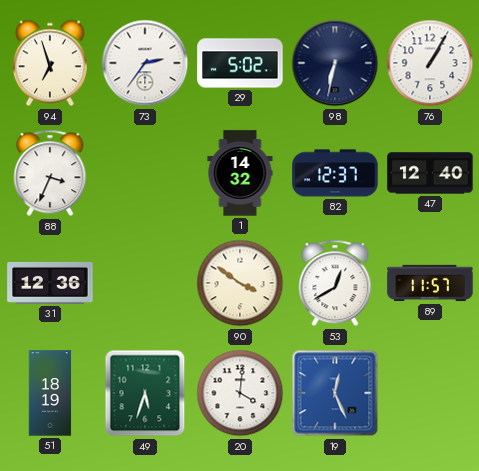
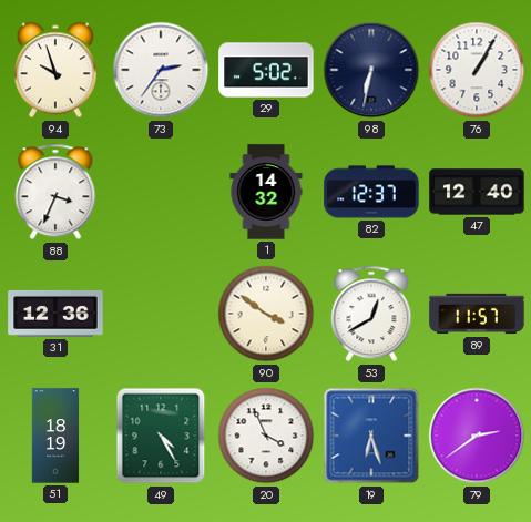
94: 6:57 -> 9:57
49: 5:33 -> 4:25
20: 4:01 -> 3:56
19: 12:26 -> 6:27
79: none -> 2:39
